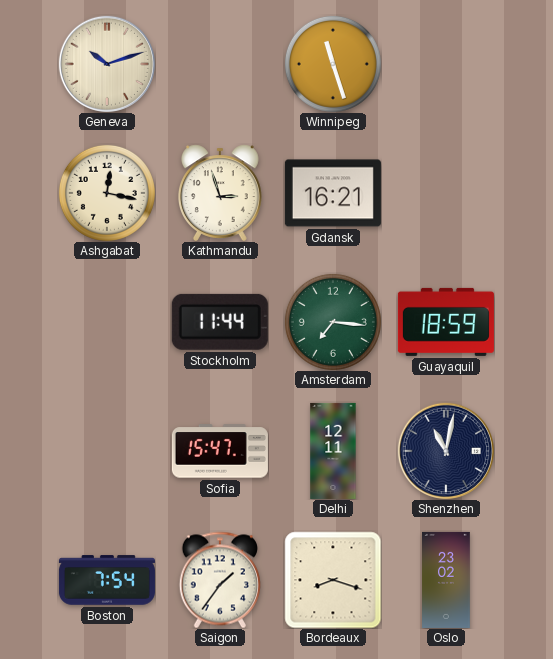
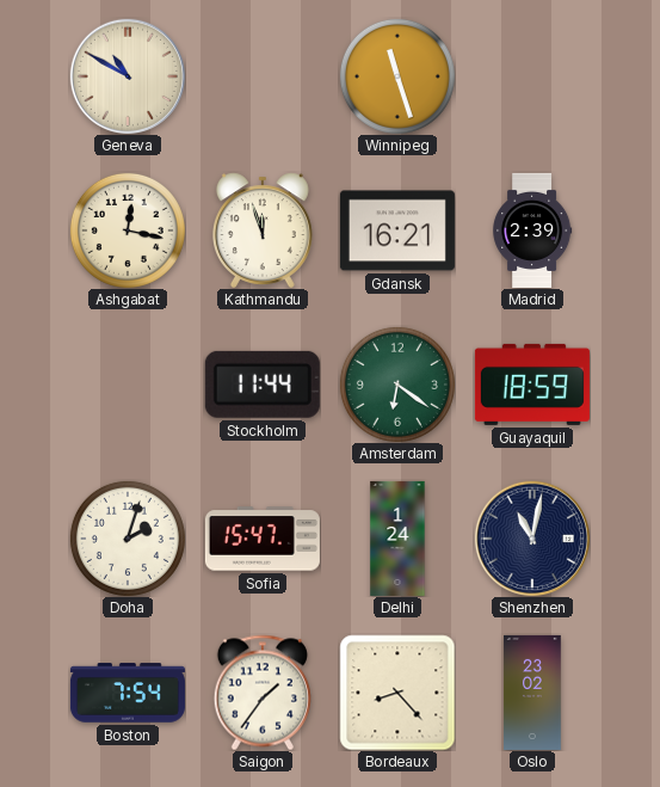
Geneva: 10:12 -> 10:50
Kathmandu: 2:57 -> 11:57
Madrid: none -> 2:39
Amsterdam: 7:16 -> 6:21
Doha: none -> 2:03
Delhi: 12:11 -> 1:24
Bordeaux: 8:18 -> 8:23
